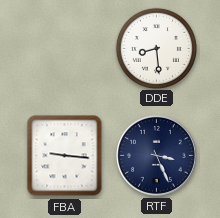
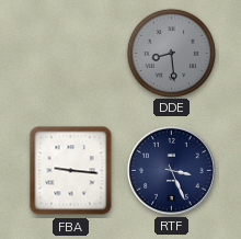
DDE dial: white -> grey
